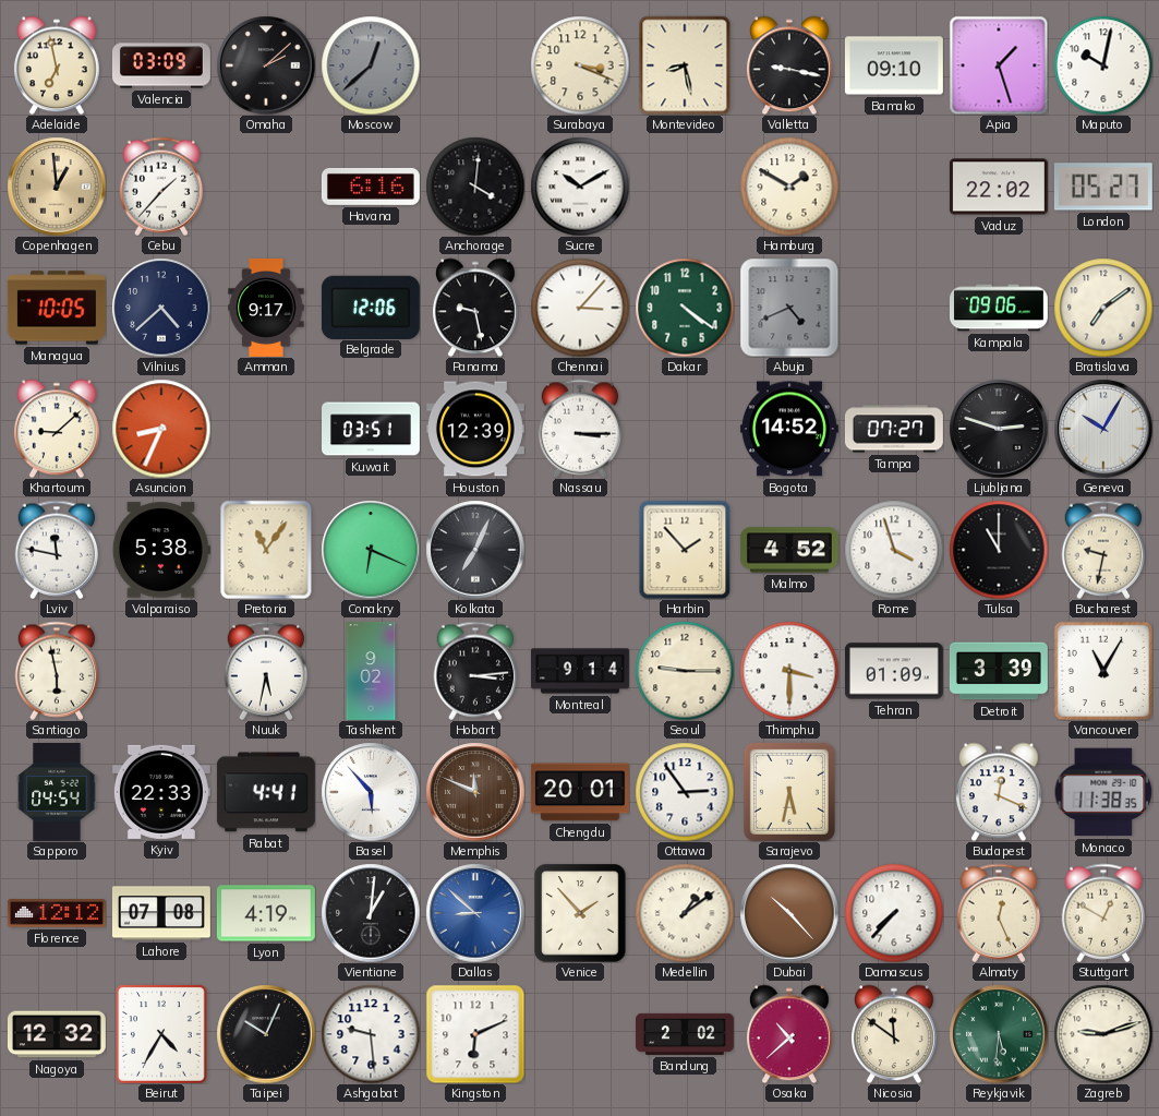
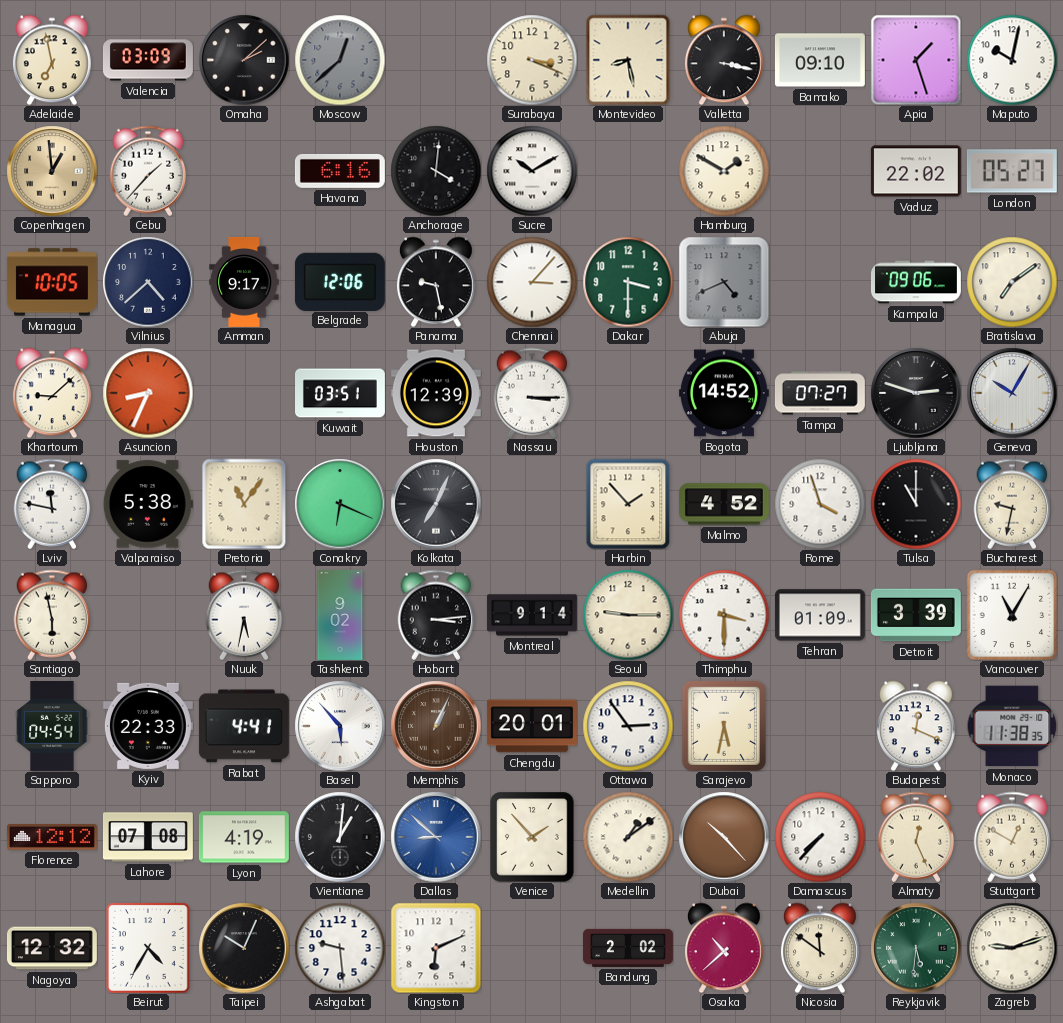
Valletta: 9:17 -> 3:17
Dakar: 4:21 -> 3:30
Memphis: 11:49 -> 1:04
